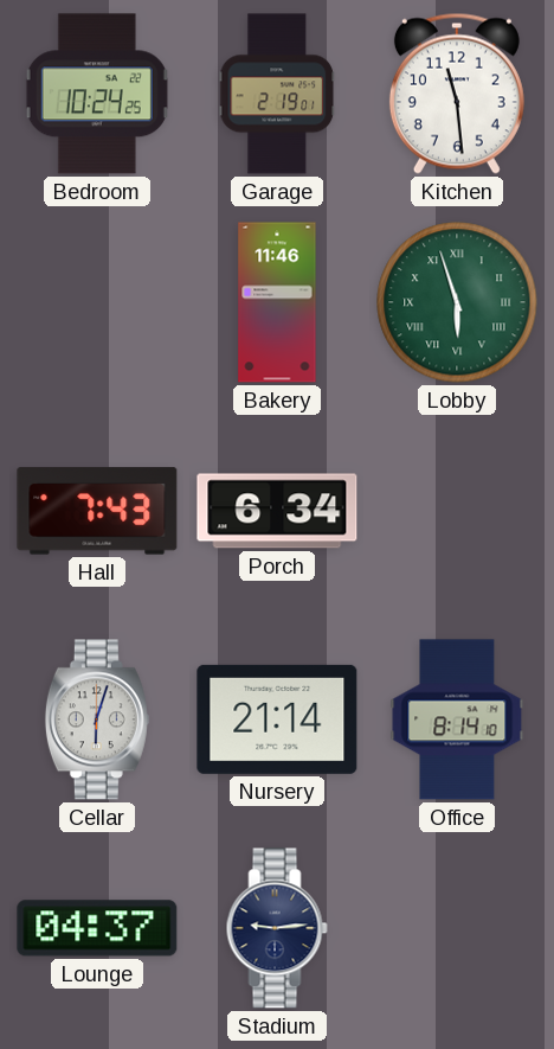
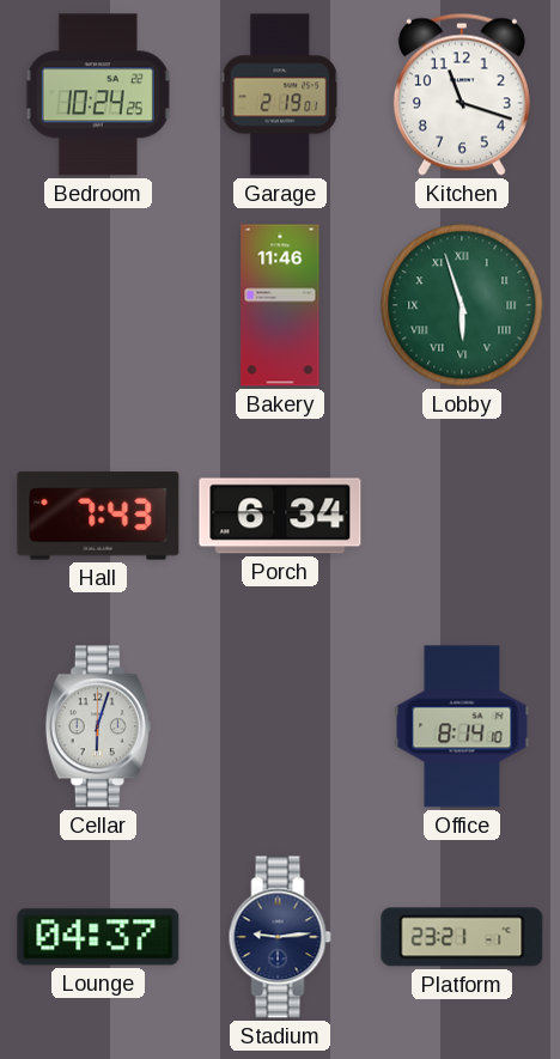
Kitchen: 11:29 -> 11:18
Nursery: 21:14 -> none
Platform: none -> 23:21
